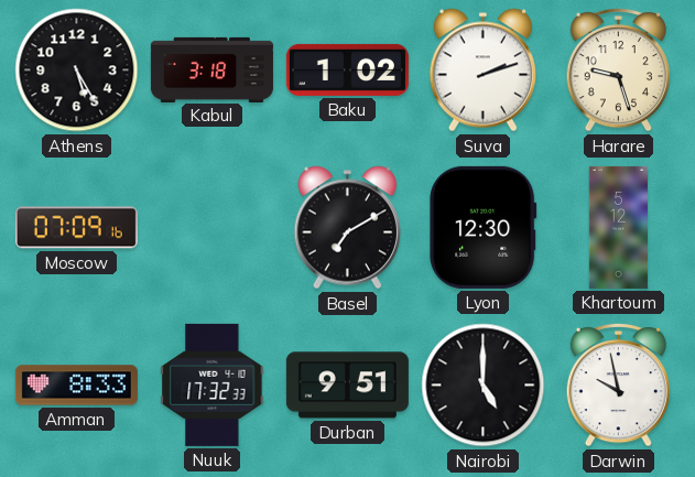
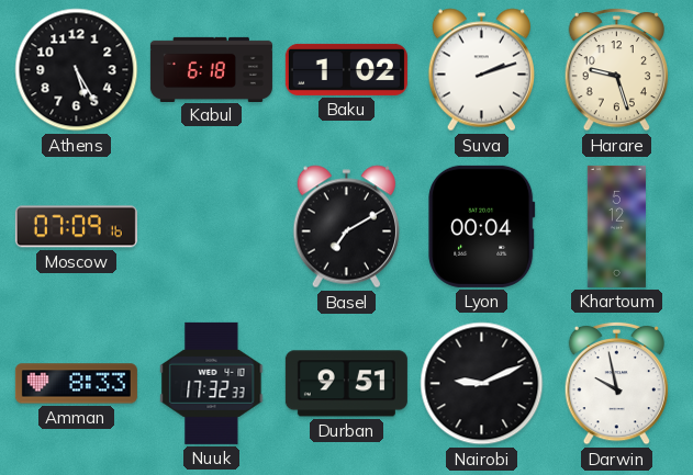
Kabul: 3:18 -> 6:18
Lyon: 12:30 -> 00:04
Nairobi: 5:00 -> 9:11
